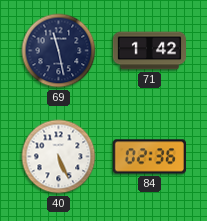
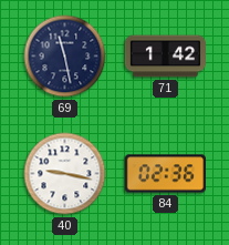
40: 5:26 -> 9:17
